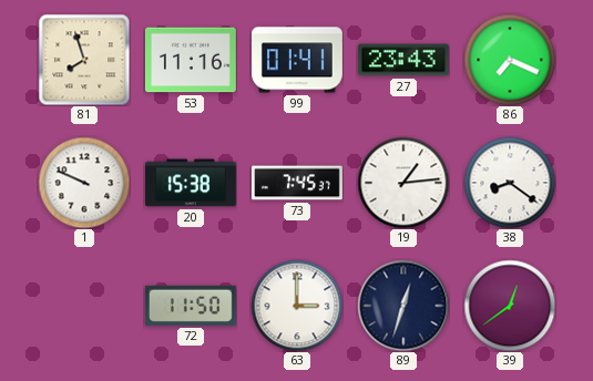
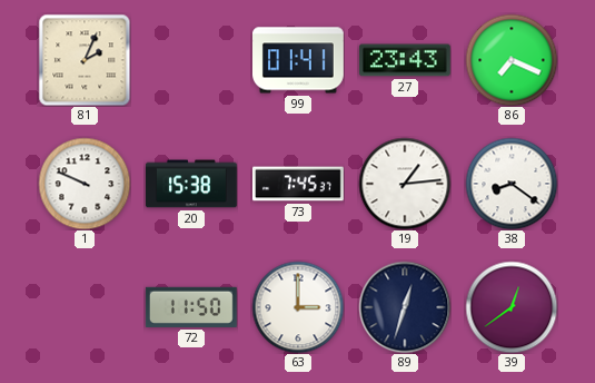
81: 7:57 -> 2:04
53: 11:16 -> none
